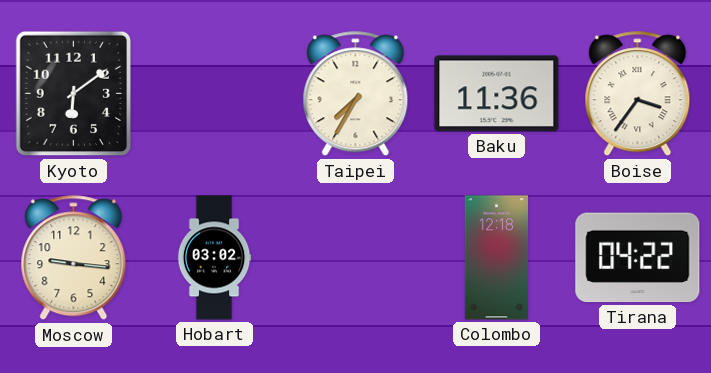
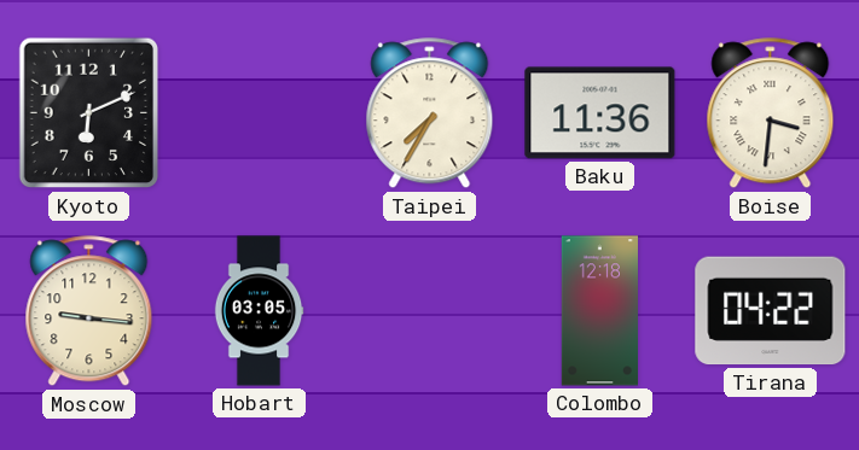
Kyoto: 6:09 -> 6:11
Boise: 3:36 -> 3:31
Hobart: 03:02 -> 03:05
